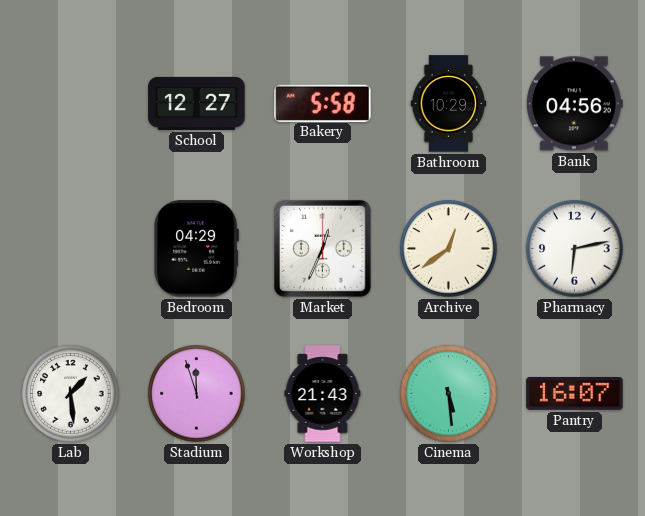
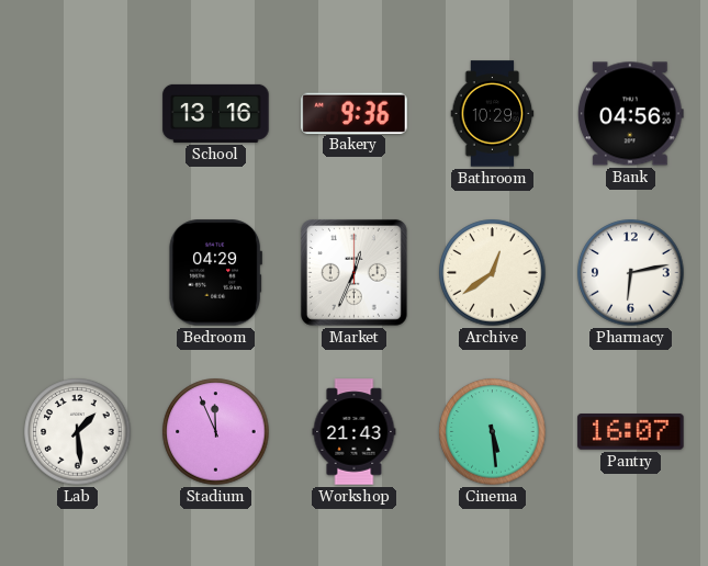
School: 12:27 -> 13:16
Bakery: 5:58 -> 9:36
Stadium: 11:57 -> 11:56
